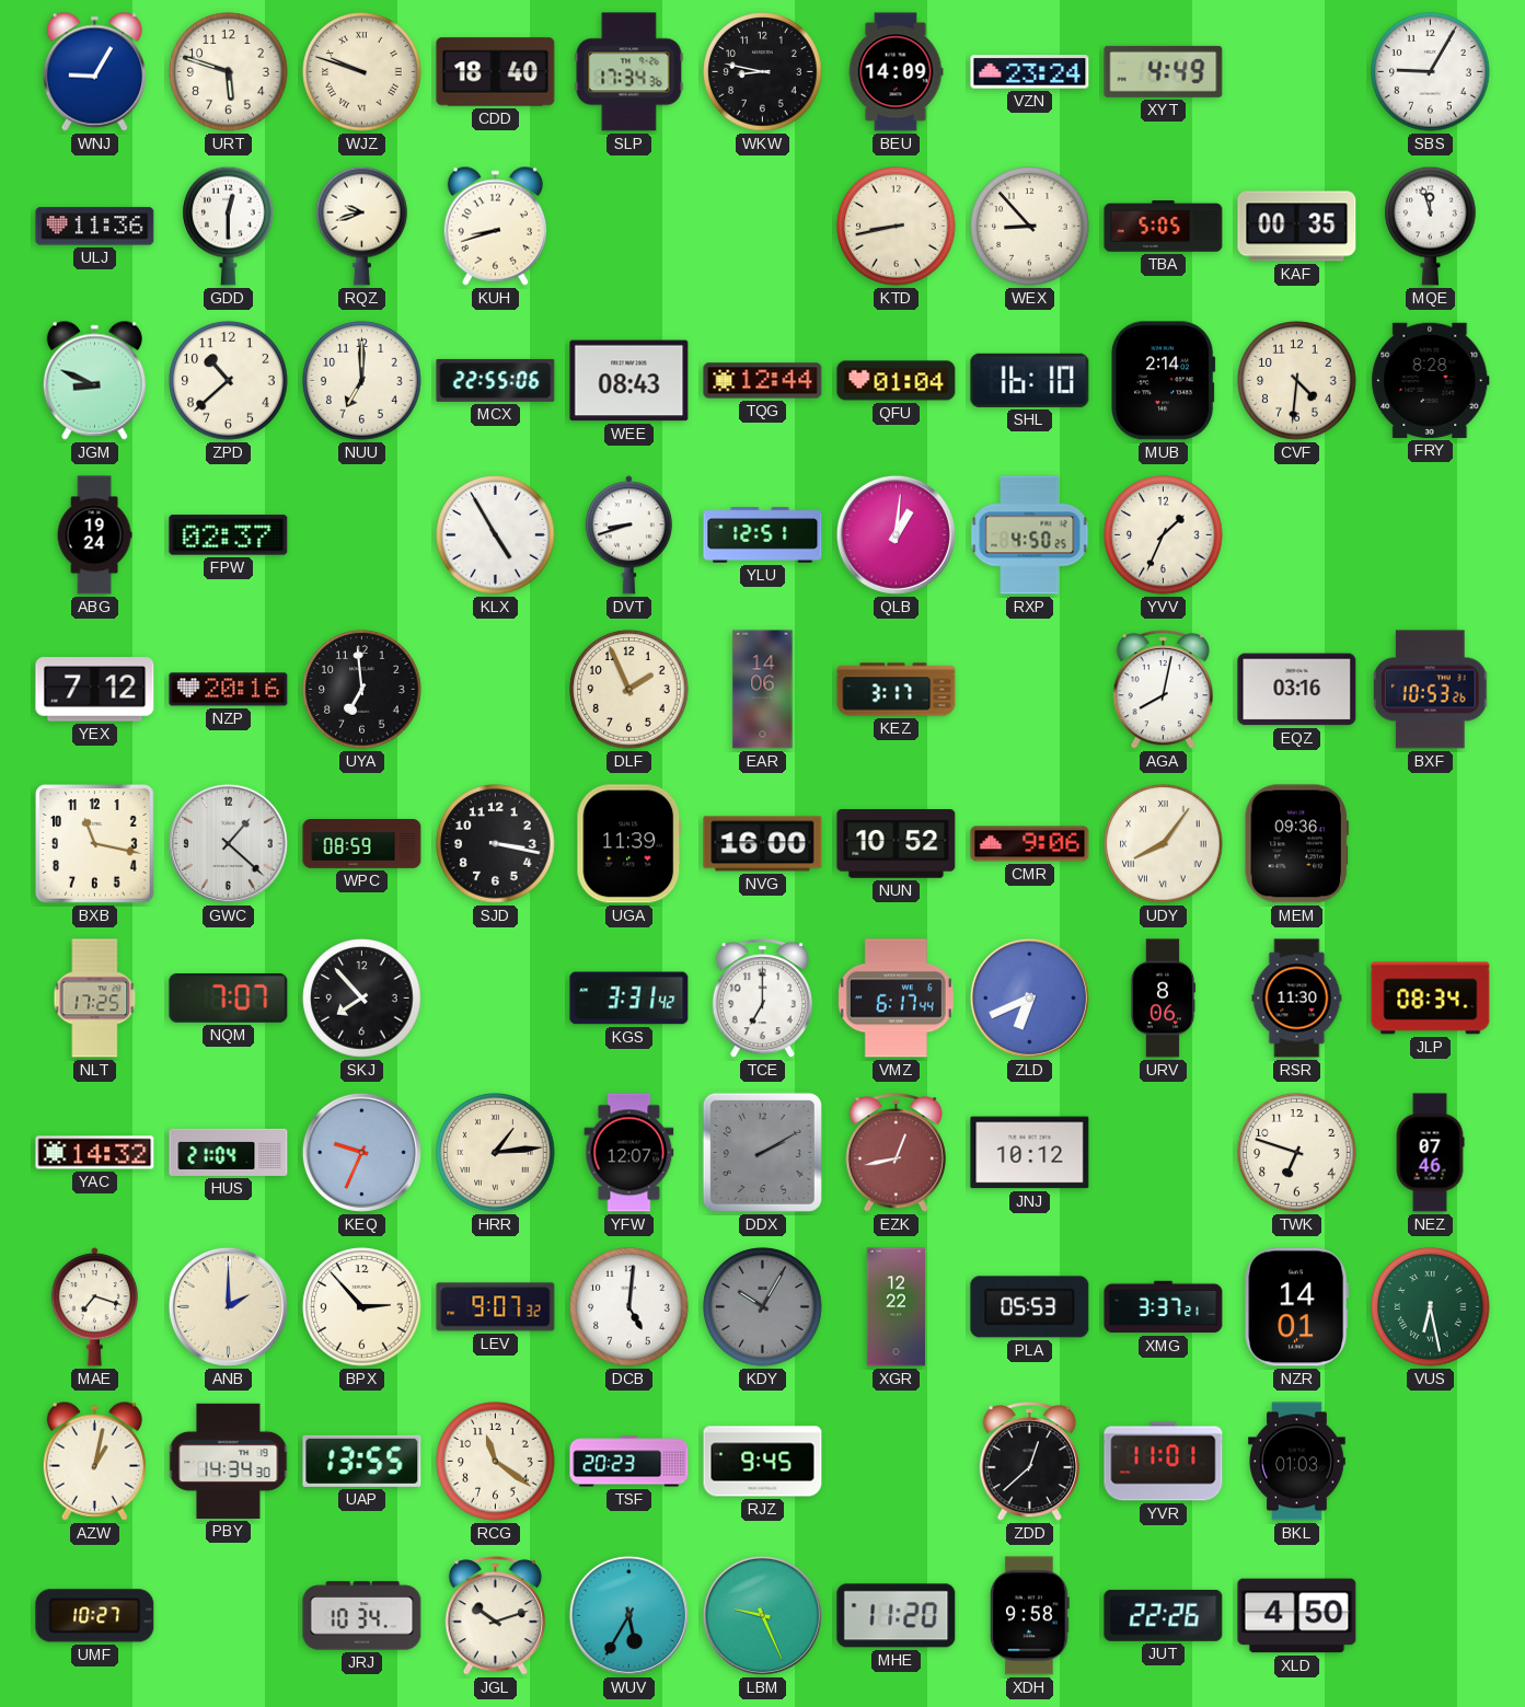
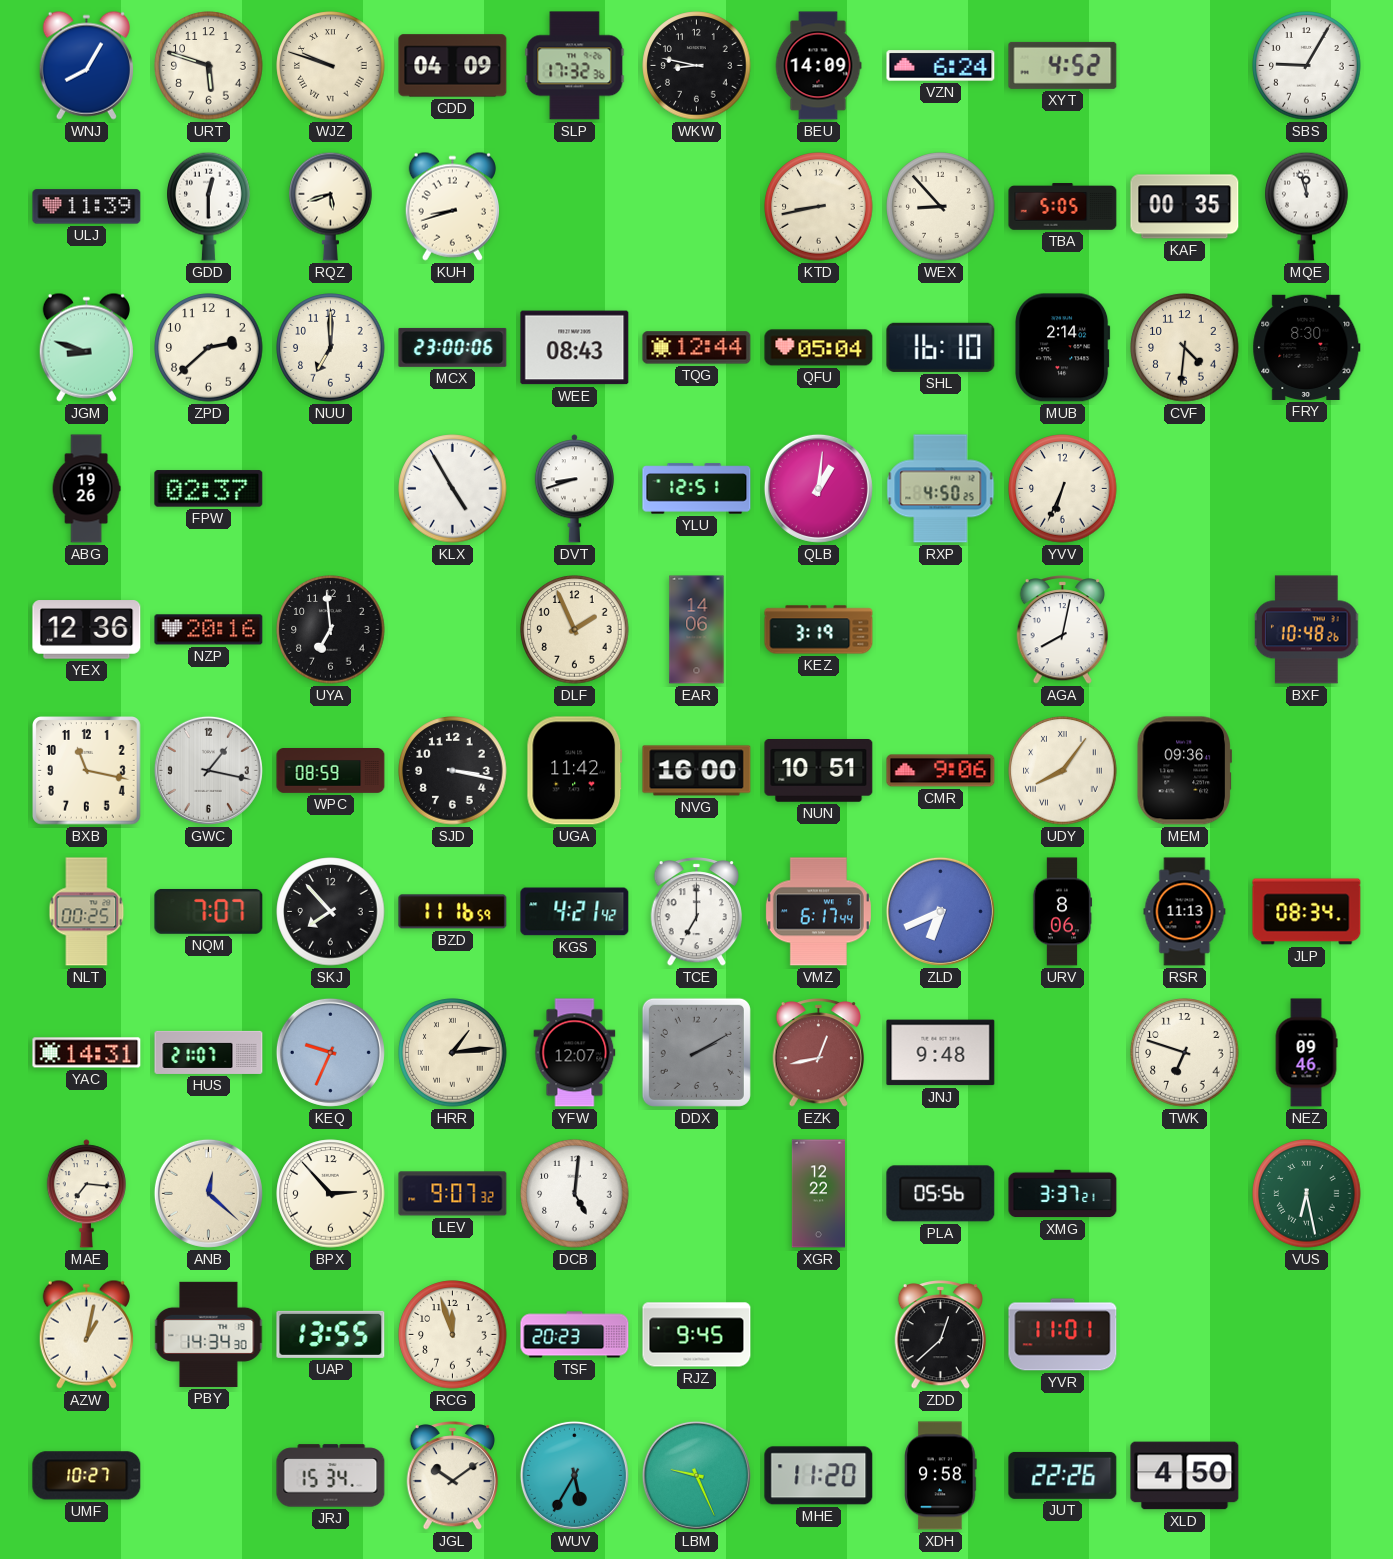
WNJ: 9:05 -> 8:05
CDD: 18:40 -> 04:09
SLP: 17:34 -> 17:32
VZN: 23:24 -> 6:24
XYT: 4:49 -> 4:52
ULJ: 11:36 -> 11:39
RQZ: 9:42 -> 5:42
JGM: 8:49 -> 8:48
ZPD: 10:38 -> 2:38
MCX: 22:55 -> 23:00
QFU: 01:04 -> 05:04
FRY: 8:28 -> 8:30
ABG: 19:24 -> 19:26
YVV: 1:34 -> 6:34
YEX: 7:12 -> 12:36
KEZ: 3:17 -> 3:19
EQZ: 03:16 -> none
BXF: 10:53 -> 10:48
GWC: 1:22 -> 1:17
UGA: 11:39 -> 11:42
NUN: 10:52 -> 10:51
NLT: 17:25 -> 00:25
BZD: none -> 11:16
KGS: 3:31 -> 4:21
RSR: 11:30 -> 11:13
YAC: 14:32 -> 14:31
HUS: 21:04 -> 21:07
JNJ: 10:12 -> 9:48
NEZ: 07:46 -> 09:46
MAE: 7:18 -> 7:16
ANB: 2:00 -> 12:22
KDY: 10:05 -> none
PLA: 05:53 -> 05:56
NZR: 14:01 -> none
RCG: 11:21 -> 11:57
BKL: 01:03 -> none
JRJ: 10:34 -> 15:34
JGL: 10:12 -> 10:09
